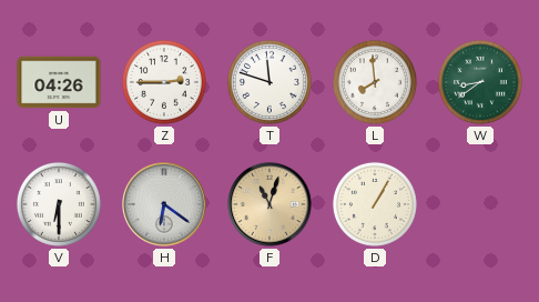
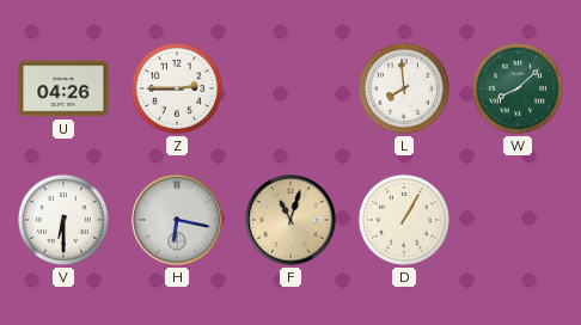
T: 11:48 -> none
W: 8:39 -> 8:08
H: 6:21 -> 6:17
